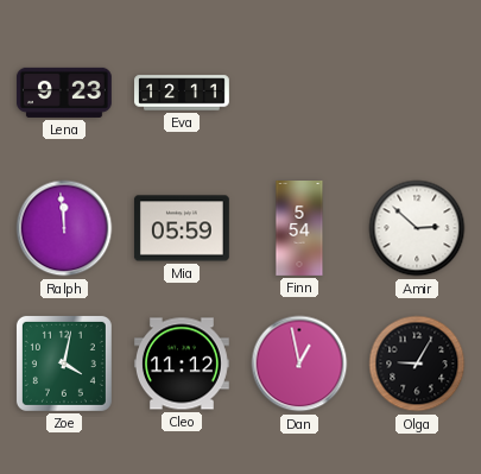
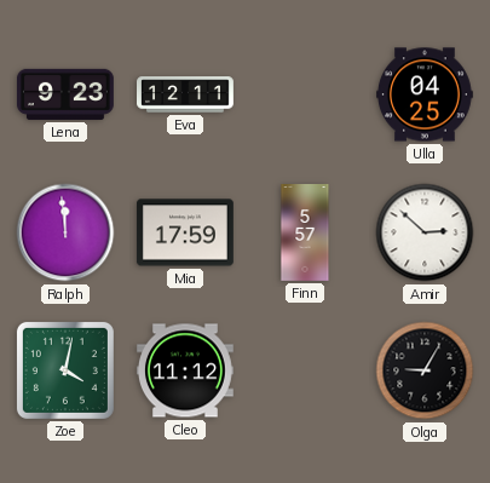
Ulla: none -> 04:25
Mia: 05:59 -> 17:59
Finn: 5:54 -> 5:57
Dan: 12:58 -> none
